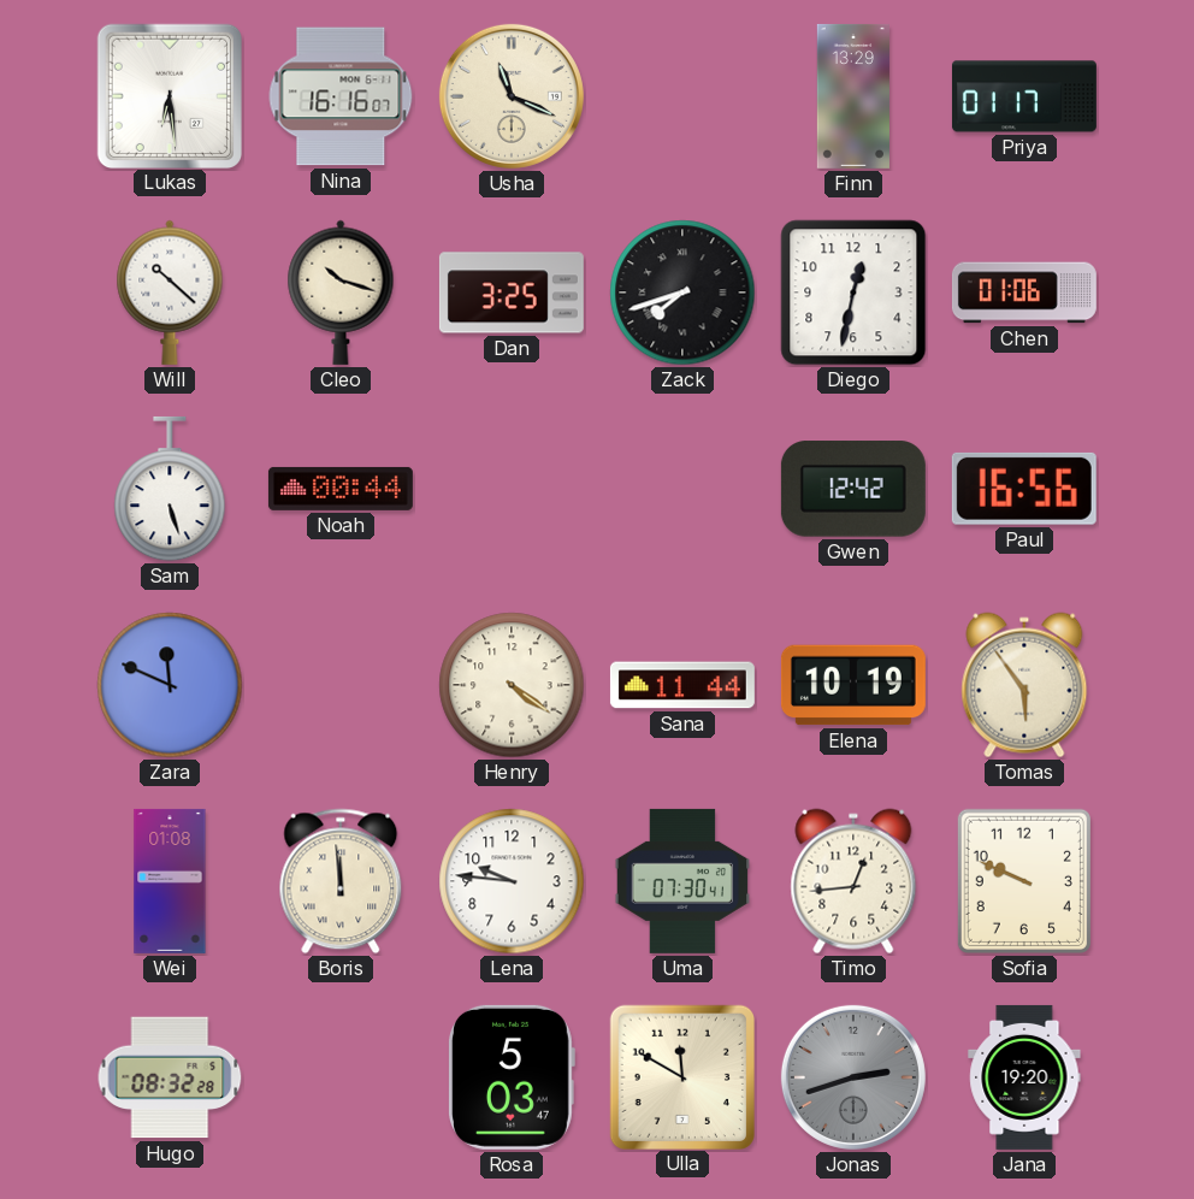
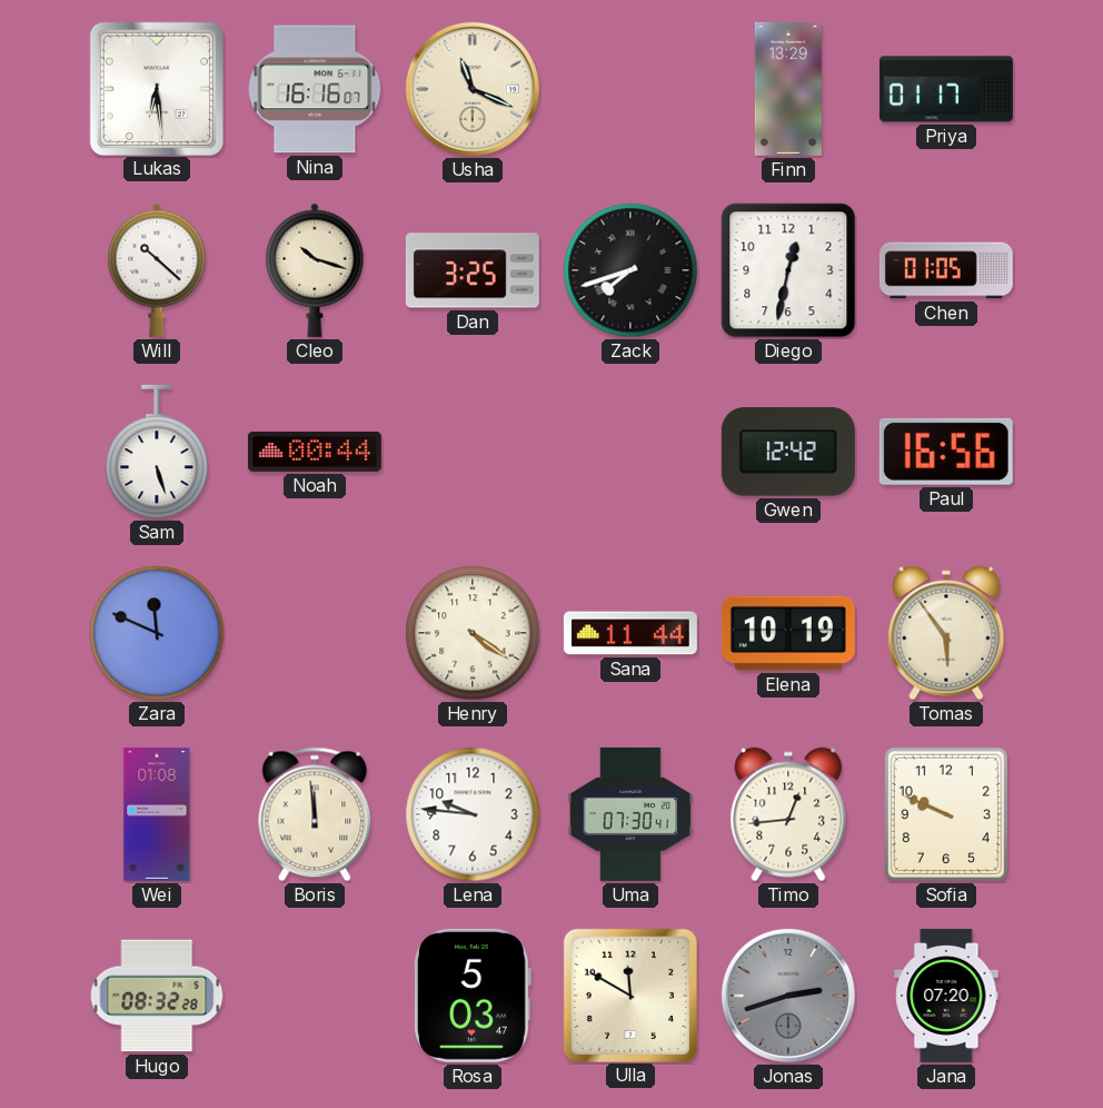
Chen: 01:06 -> 01:05
Jana: 19:20 -> 07:20
